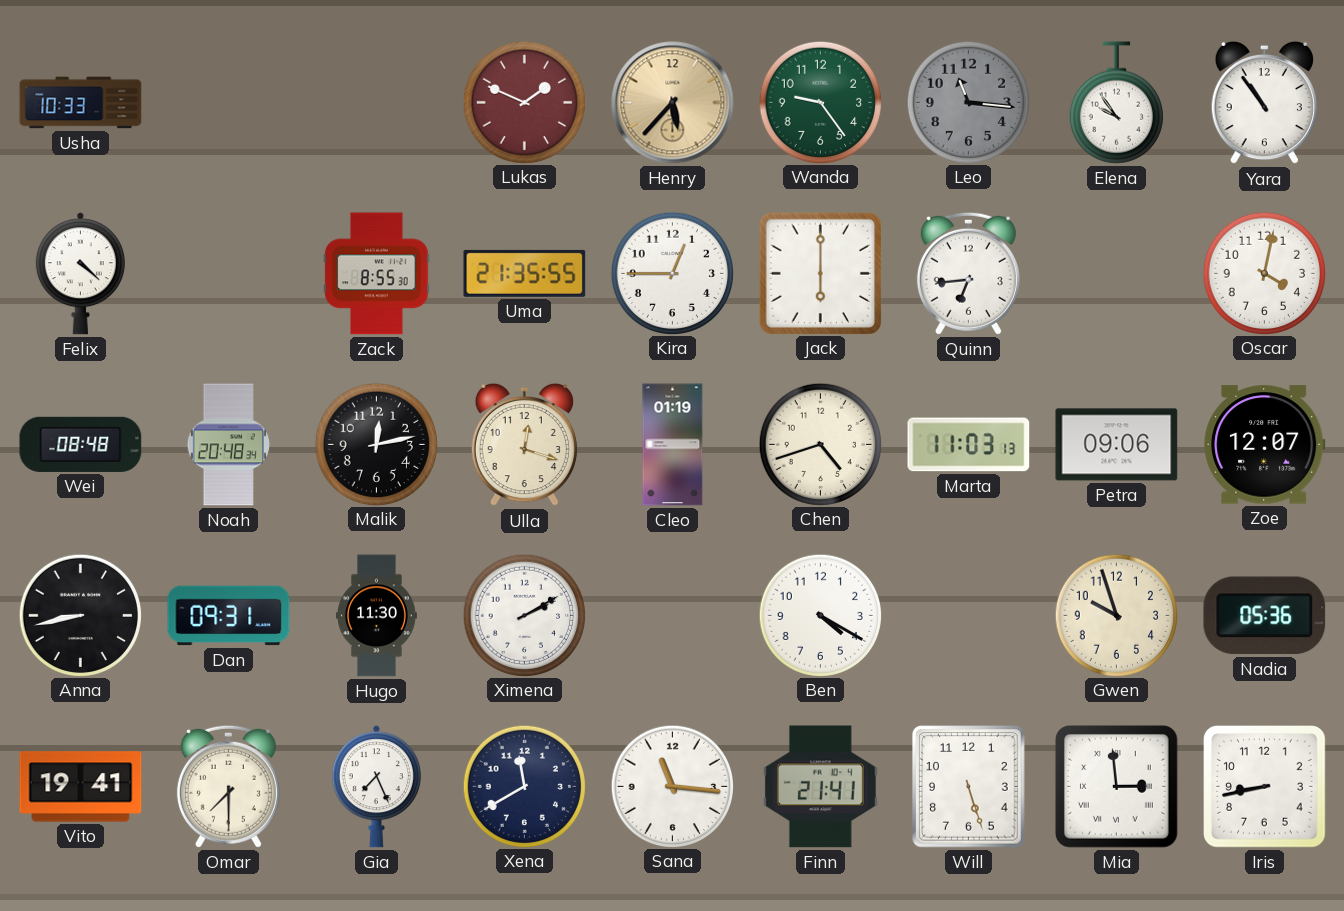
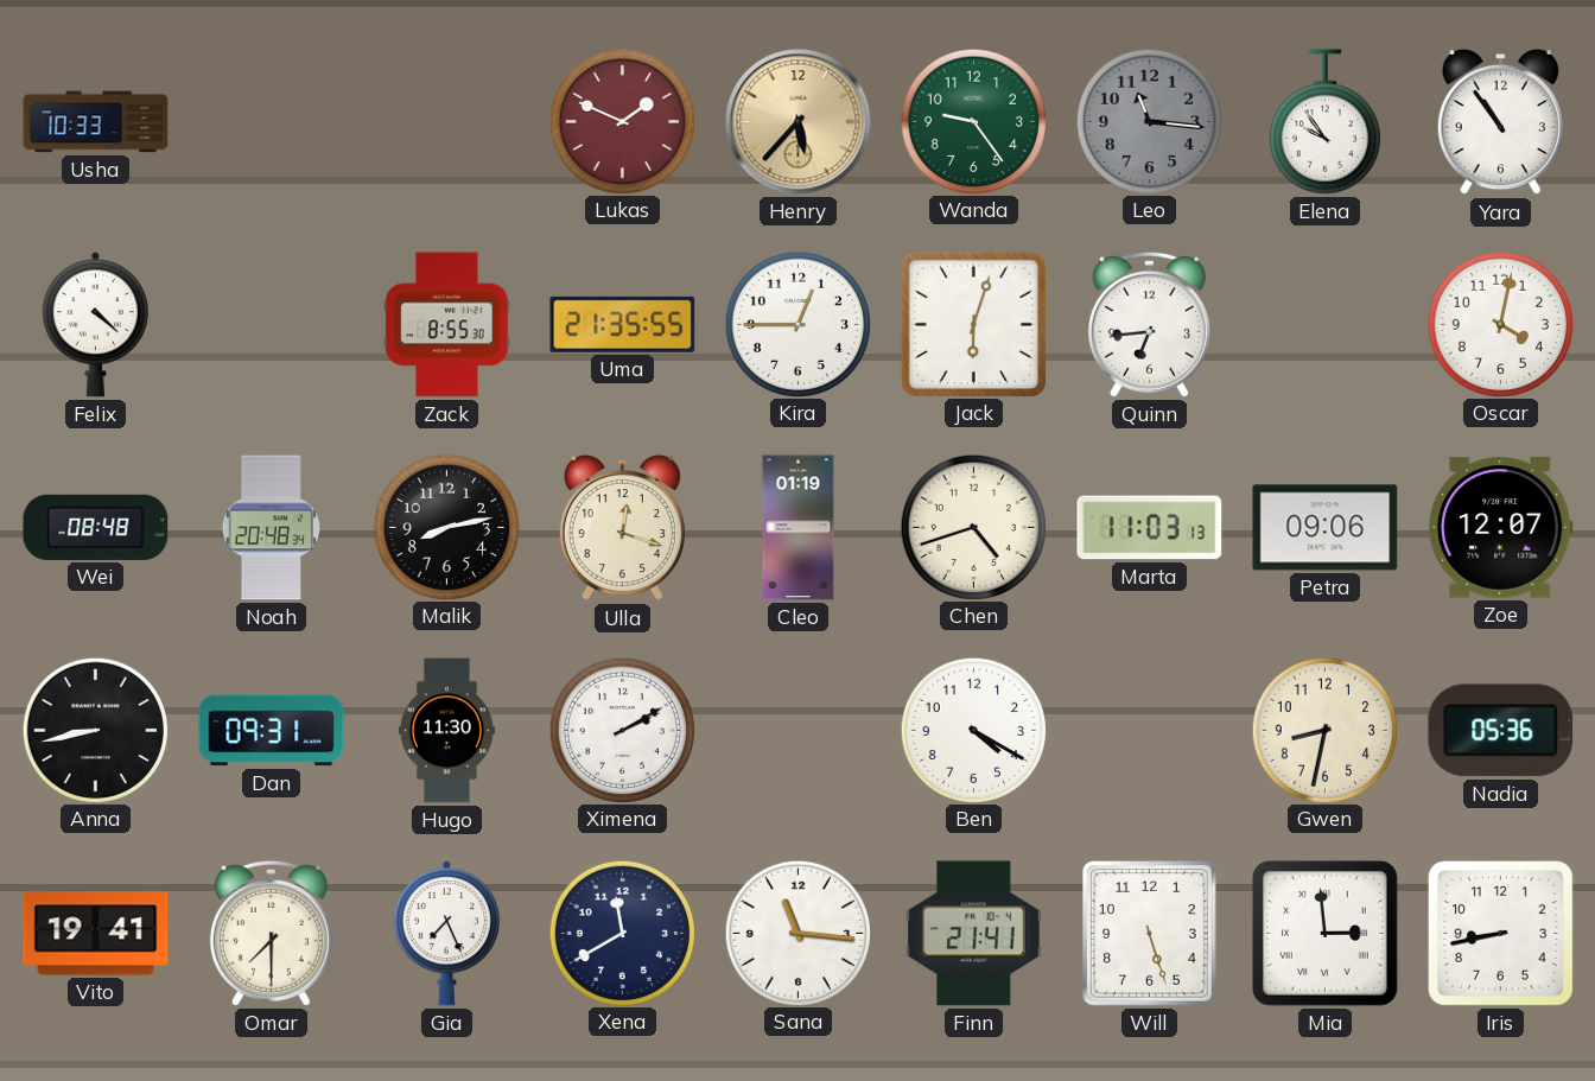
Jack: 6:00 -> 6:03
Malik: 12:13 -> 8:13
Gwen: 9:57 -> 8:32
